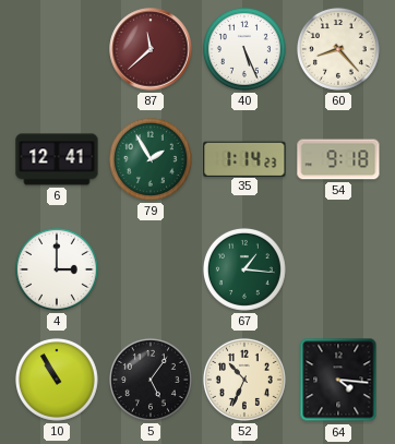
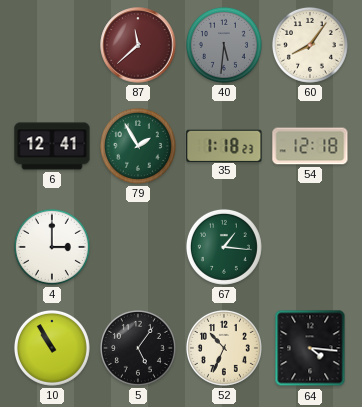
40: 5:26 -> 5:31
40 dial: white -> grey
60: 8:23 -> 8:06
35: 1:14 -> 1:18
54: 9:18 -> 12:18
